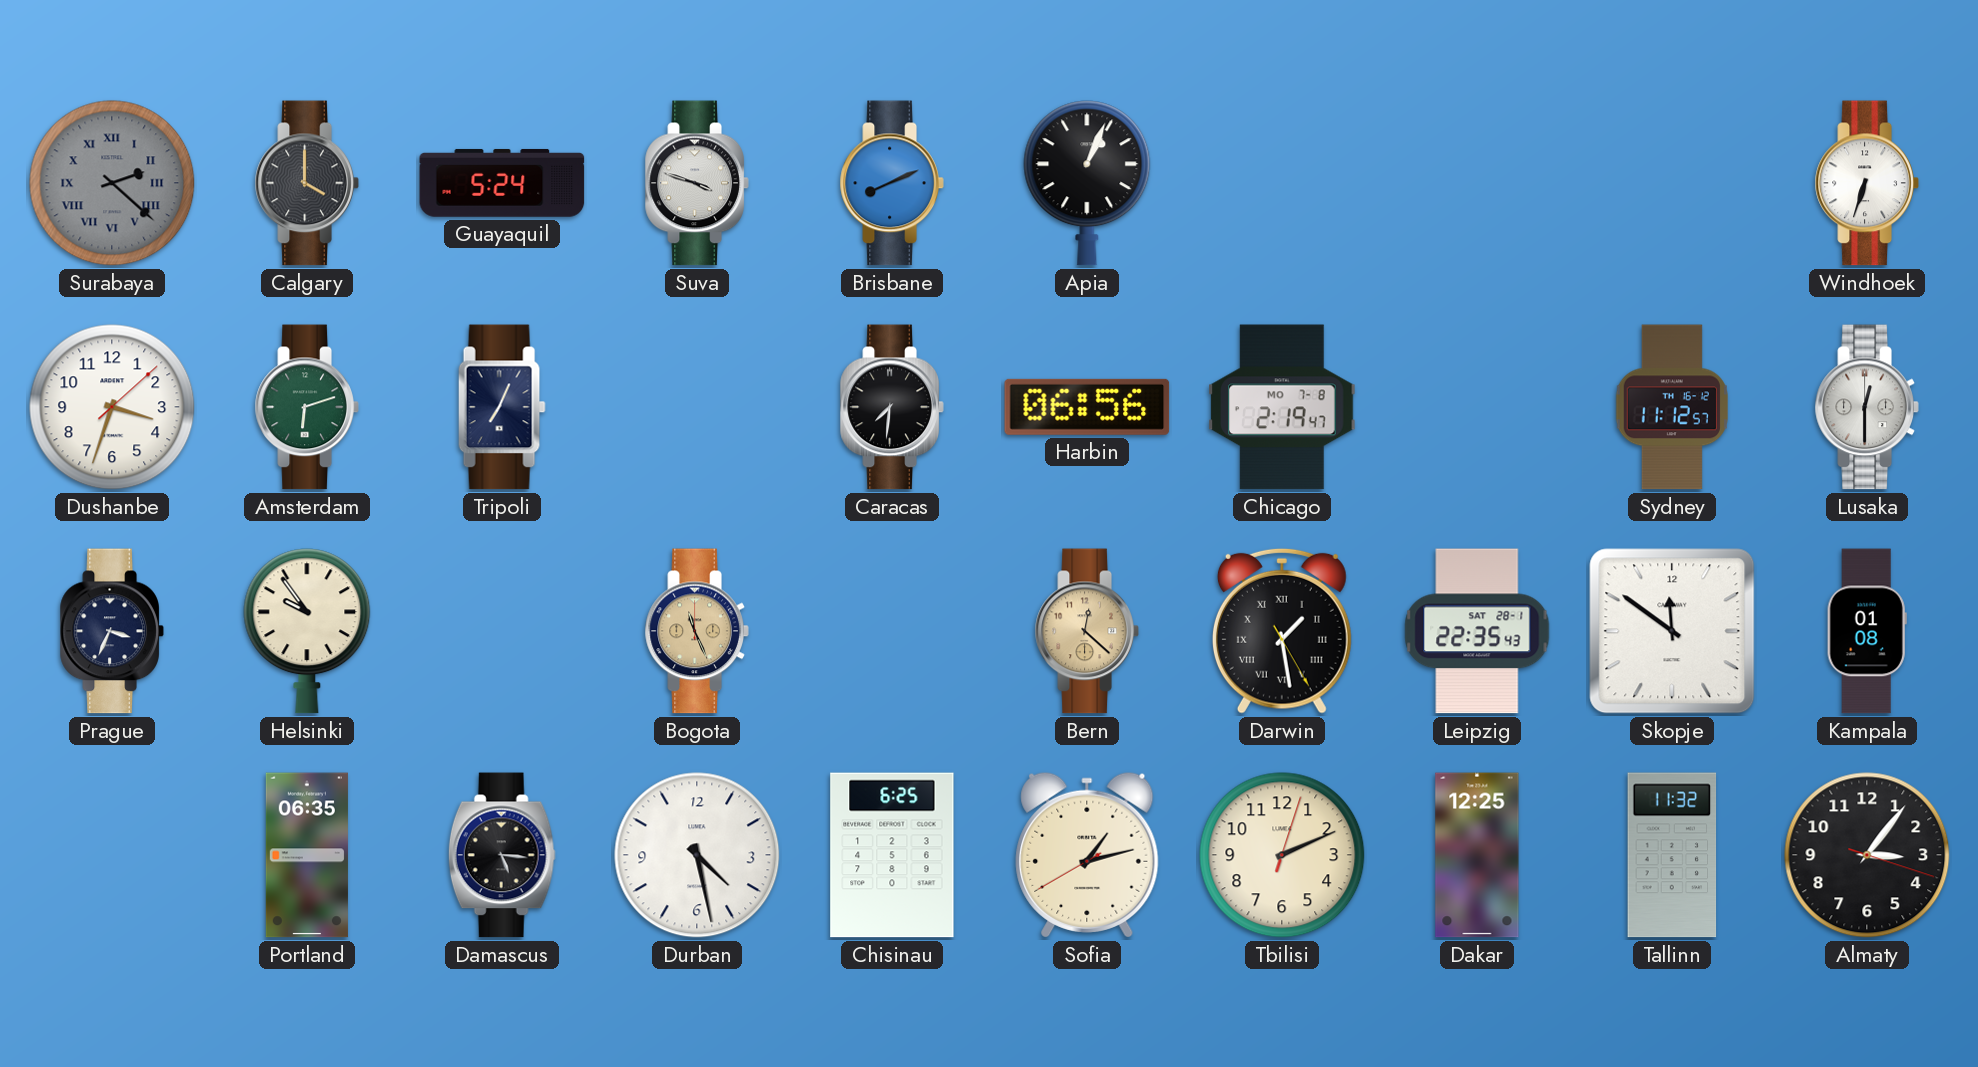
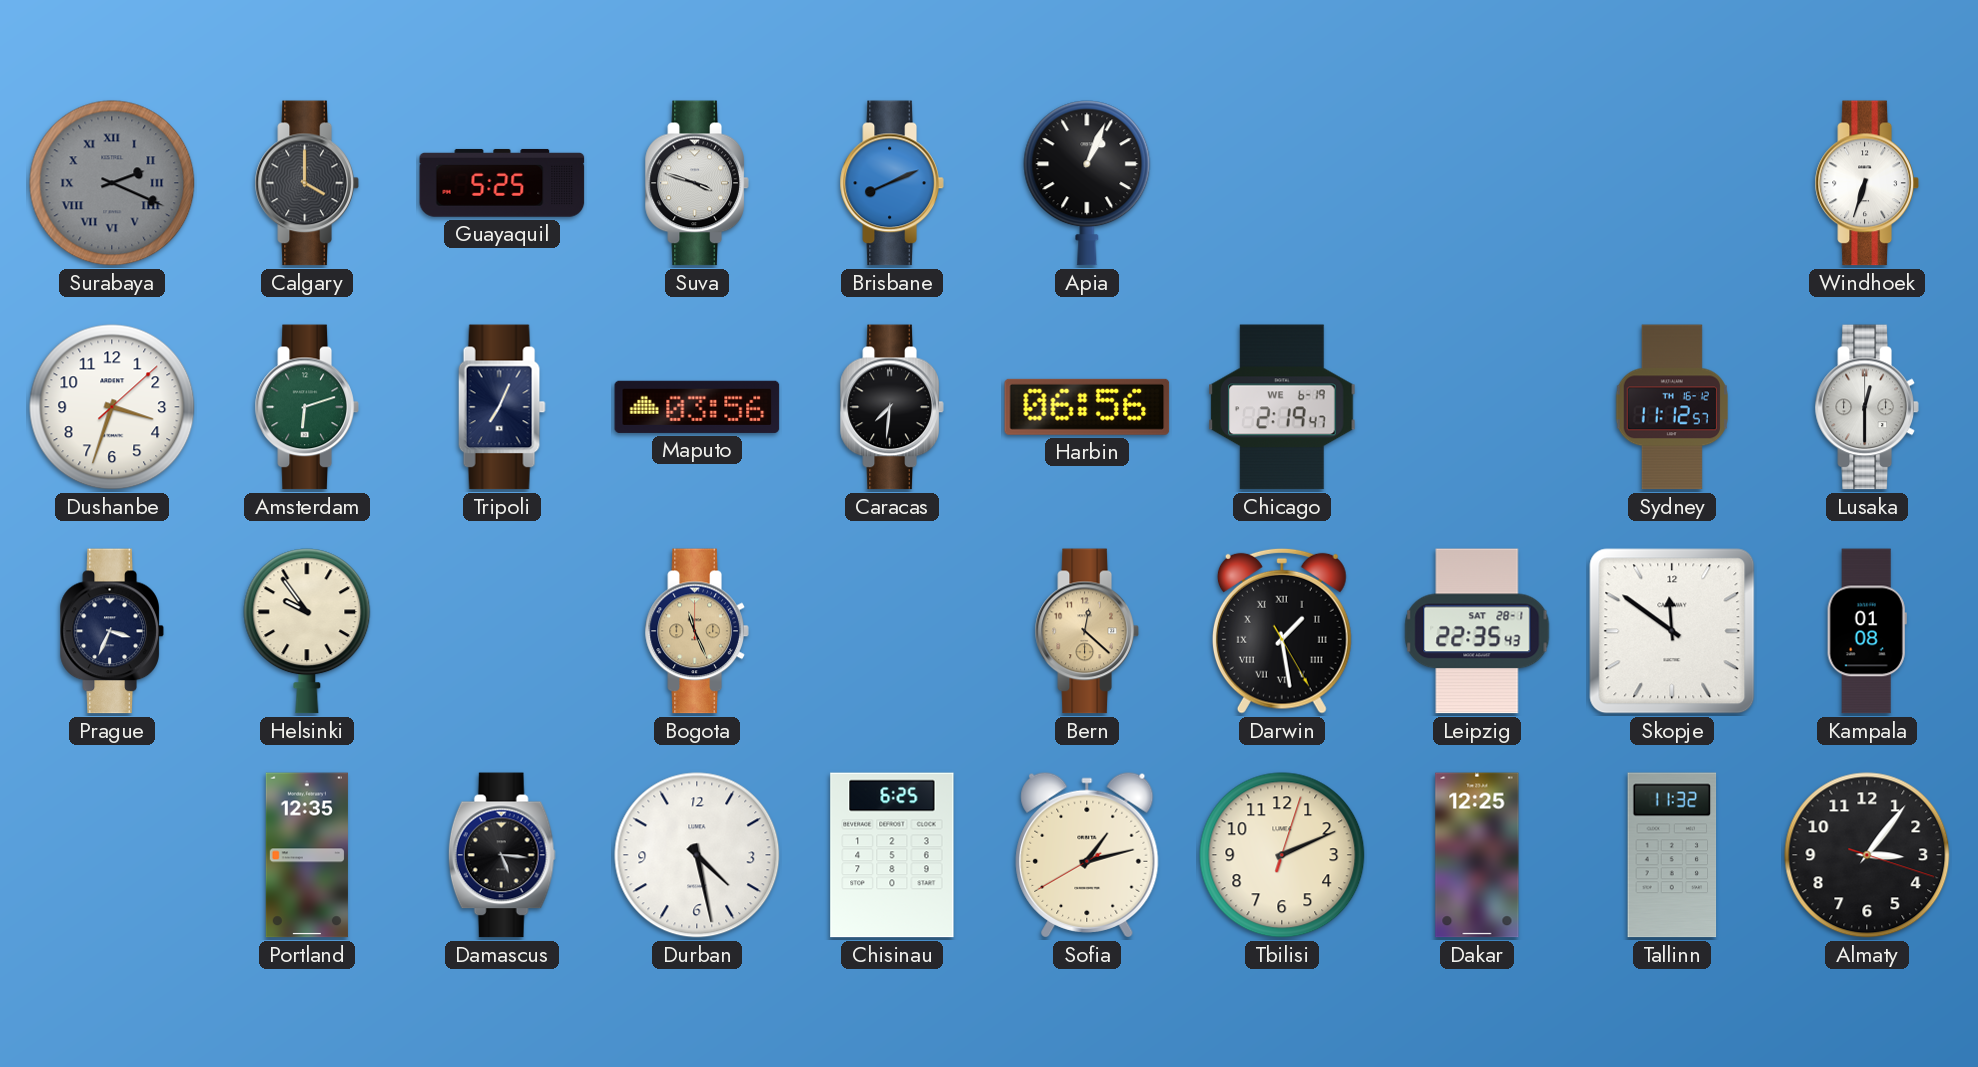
Surabaya: 2:22 -> 2:19
Guayaquil: 5:24 -> 5:25
Maputo: none -> 03:56
Chicago date: MO 7-8 -> WE 6-19
Portland: 06:35 -> 12:35
